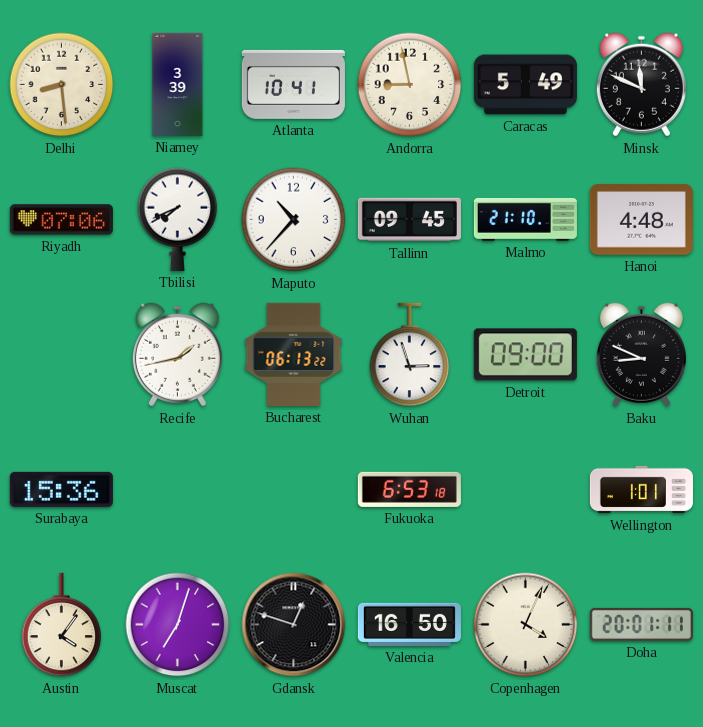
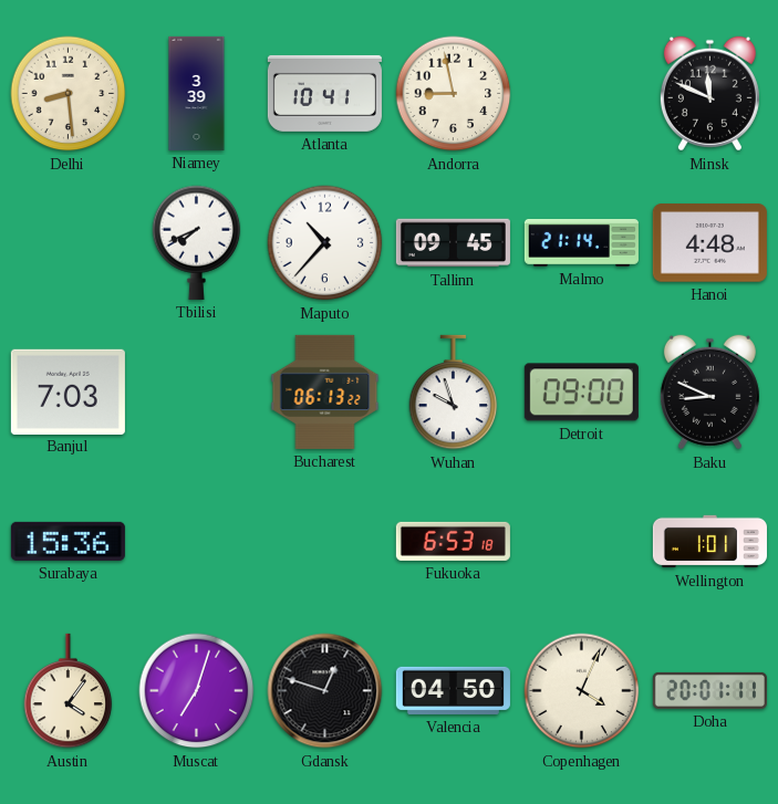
Caracas: 5:49 -> none
Riyadh: 07:06 -> none
Malmo: 21:10 -> 21:14
Banjul: none -> 7:03
Recife: 1:43 -> none
Wuhan: 2:57 -> 9:57
Valencia: 16:50 -> 04:50
